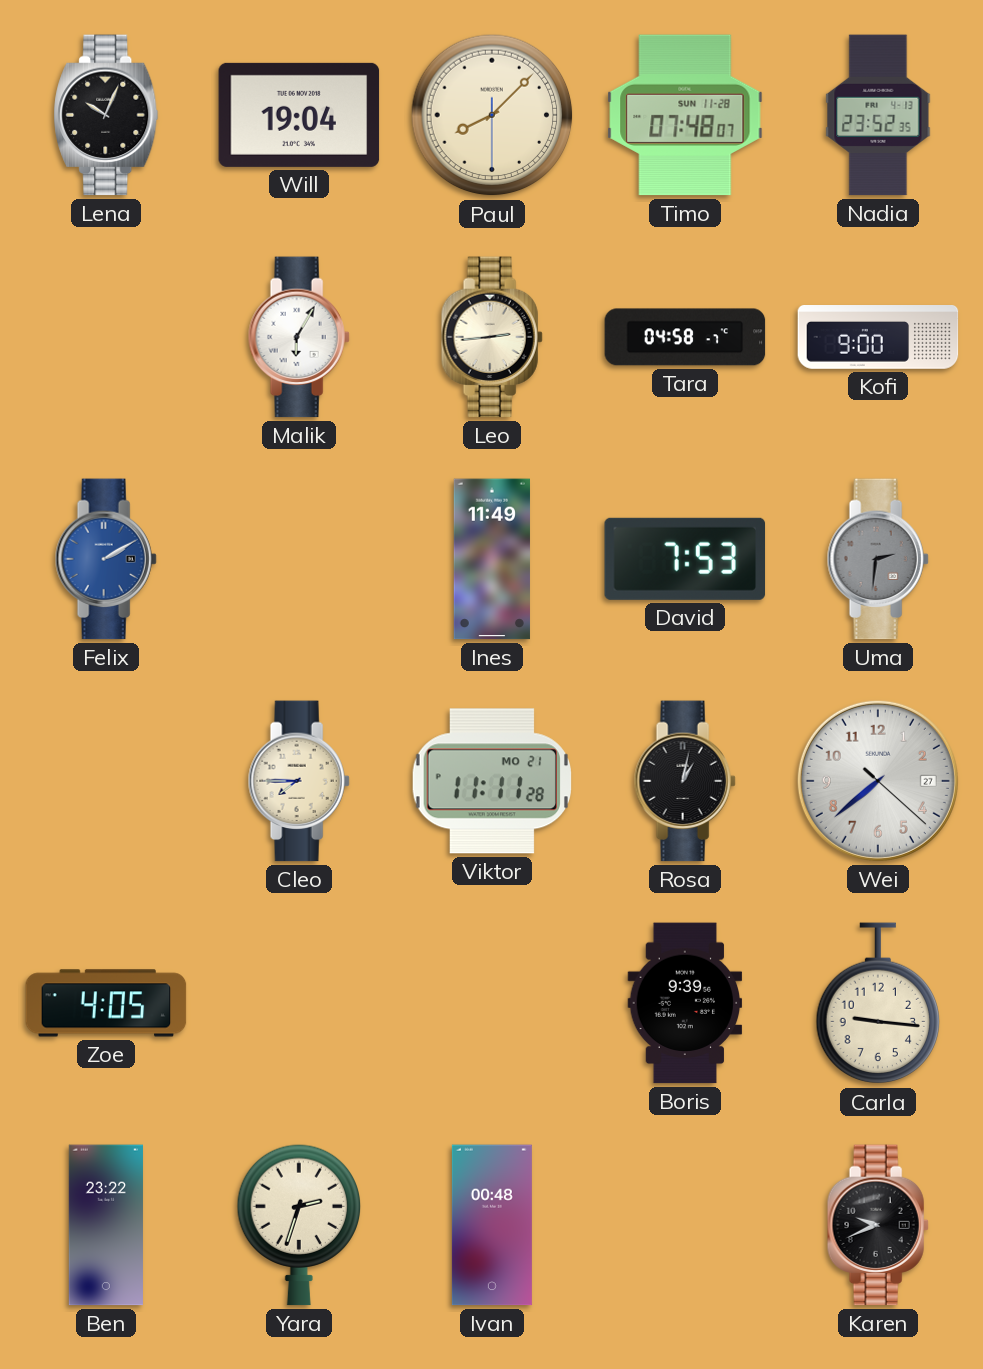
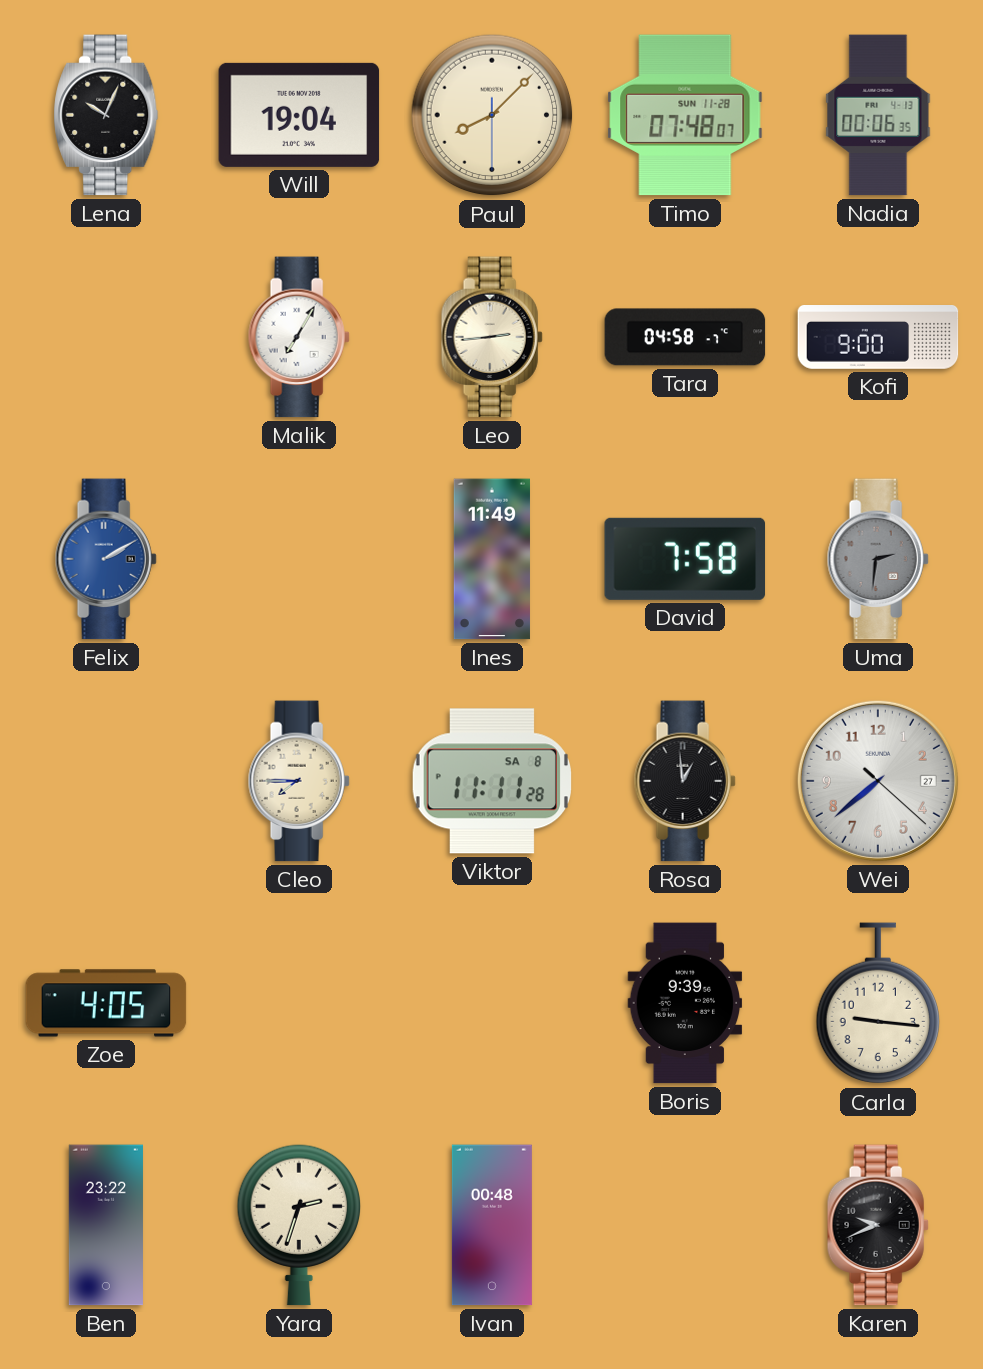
Nadia: 23:52 -> 00:06
Malik: 6:05 -> 7:05
David: 7:53 -> 7:58
Viktor date: MO 21 -> SA 8
Rosa: 1:02 -> 12:59
